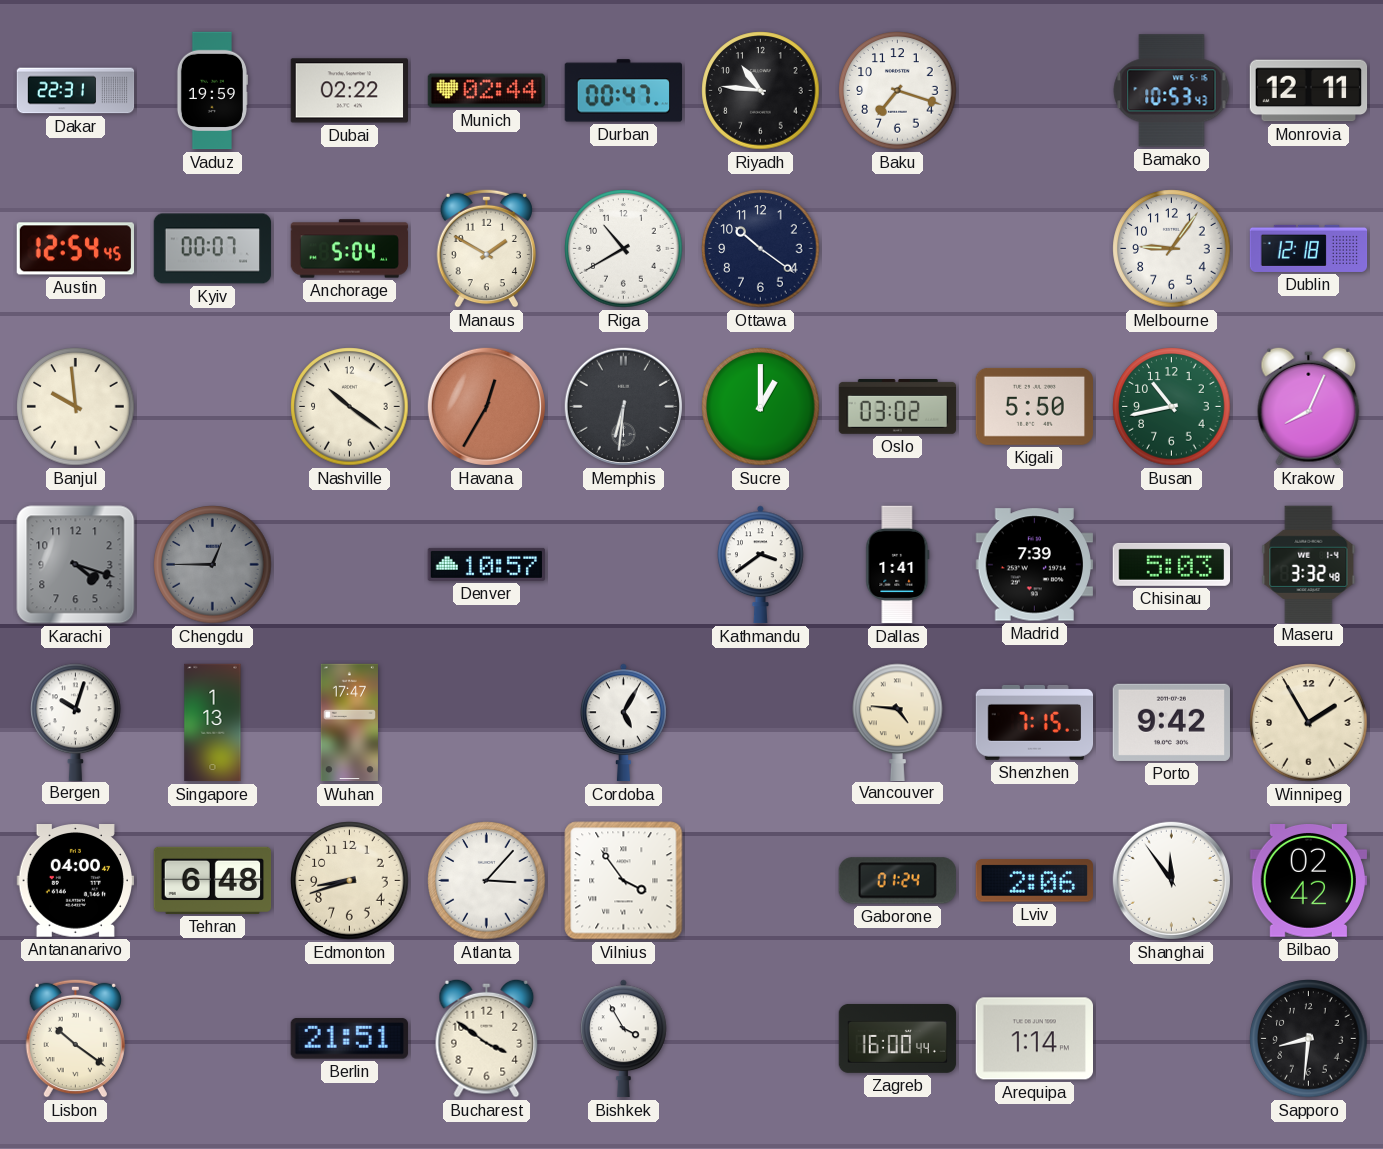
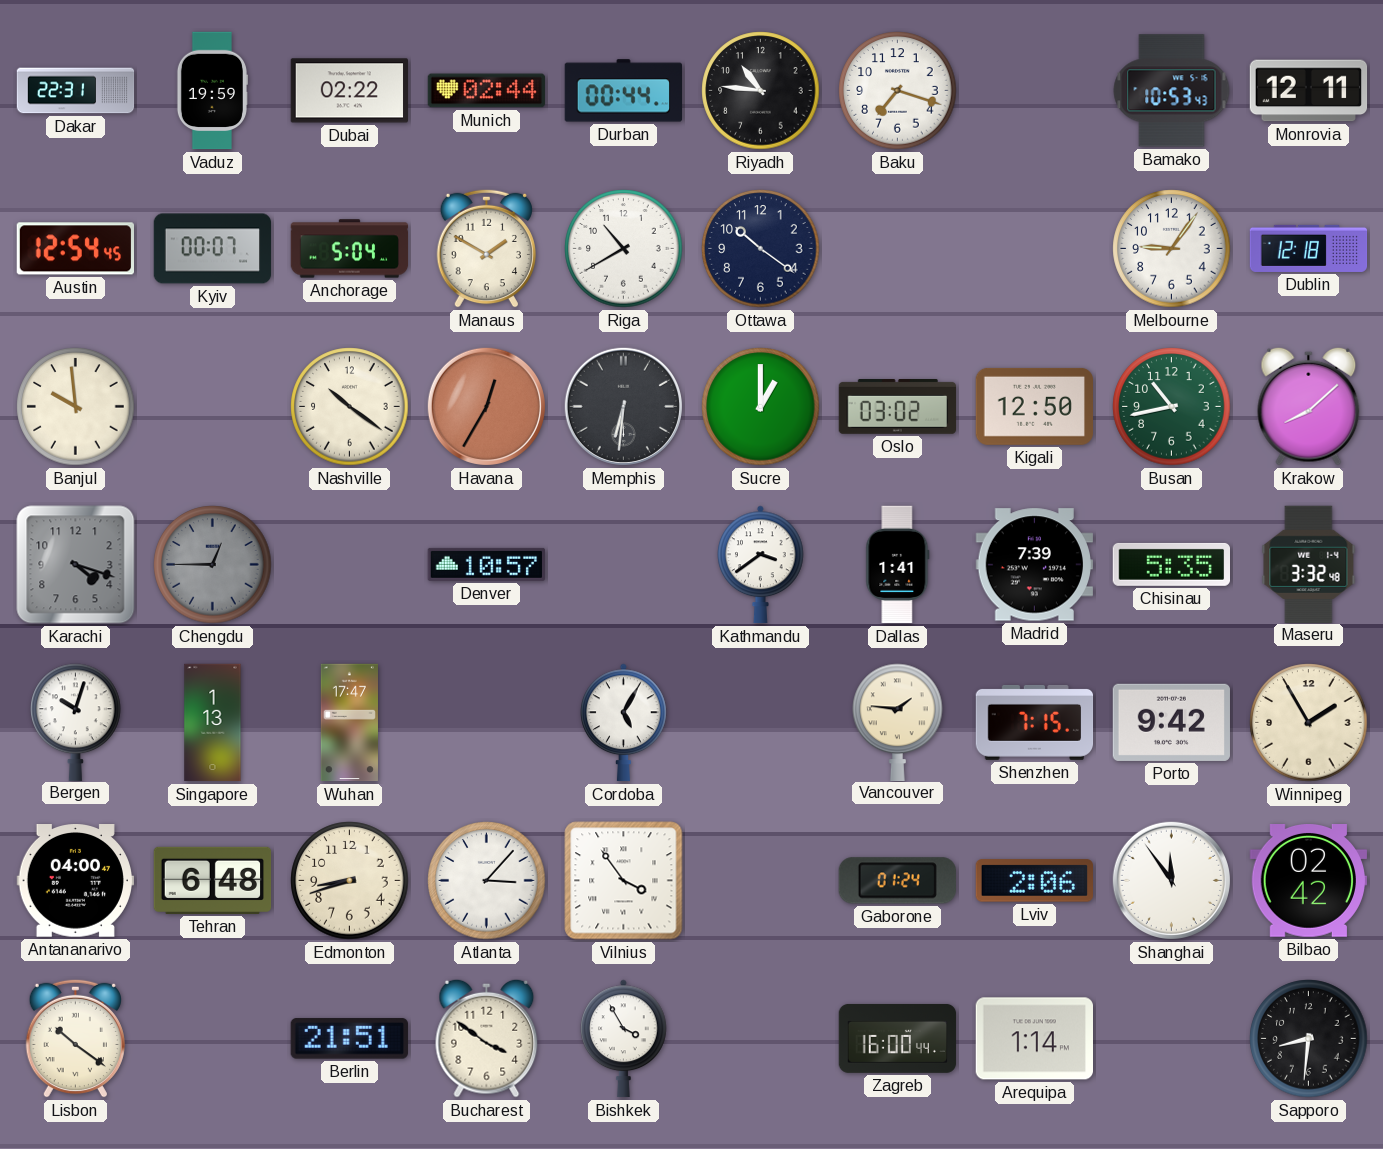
Durban: 00:47 -> 00:44
Kigali: 5:50 -> 12:50
Krakow: 8:04 -> 8:08
Chisinau: 5:03 -> 5:35
Vancouver: 4:46 -> 1:46
